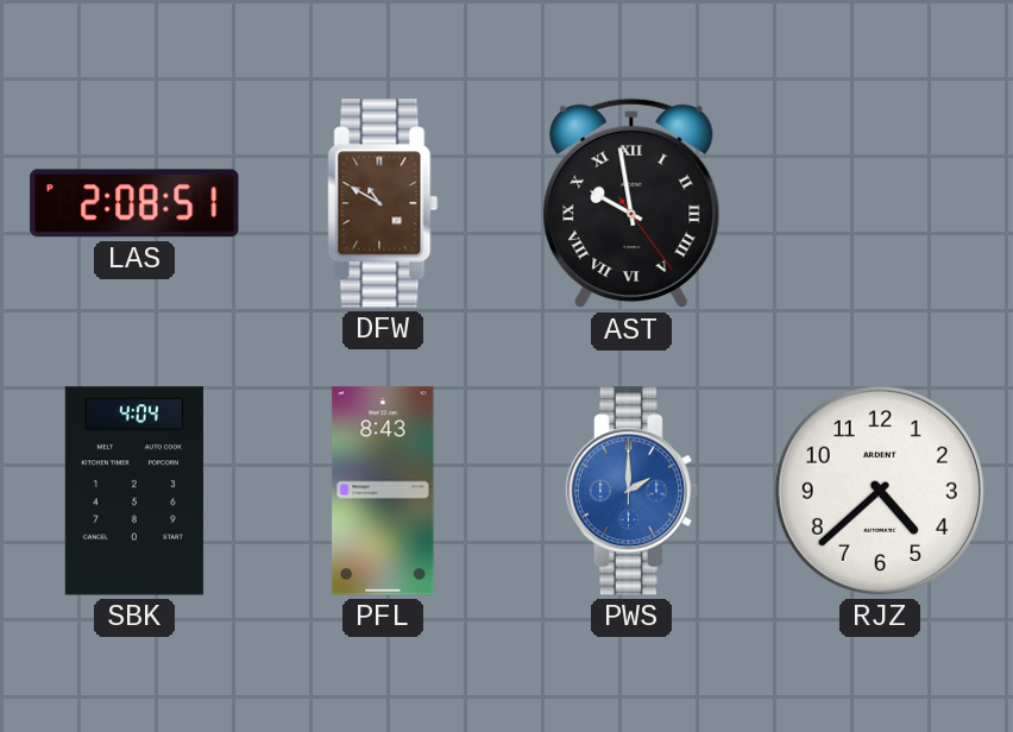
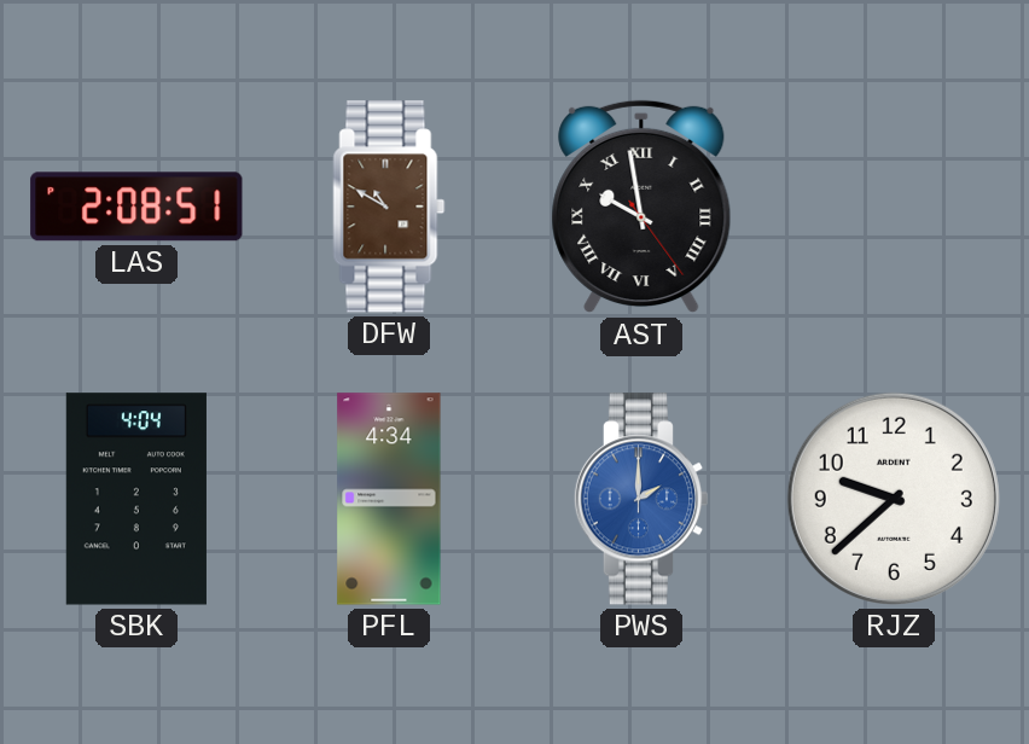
PFL: 8:43 -> 4:34
RJZ: 4:38 -> 9:38
